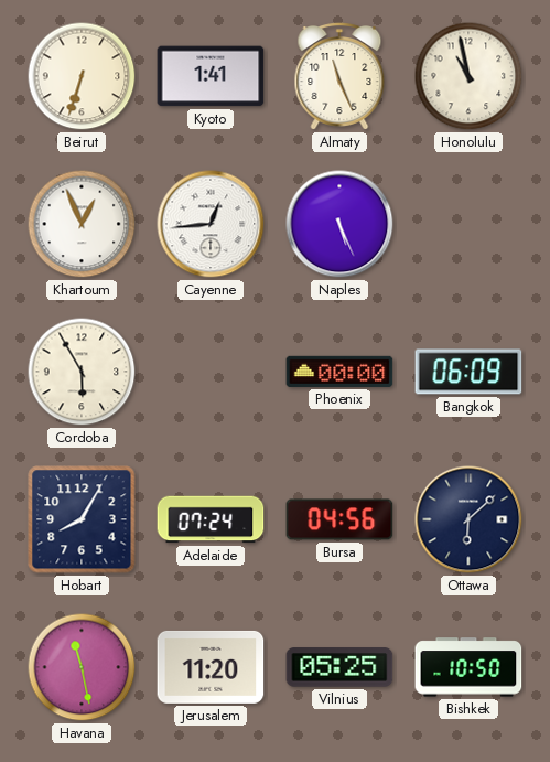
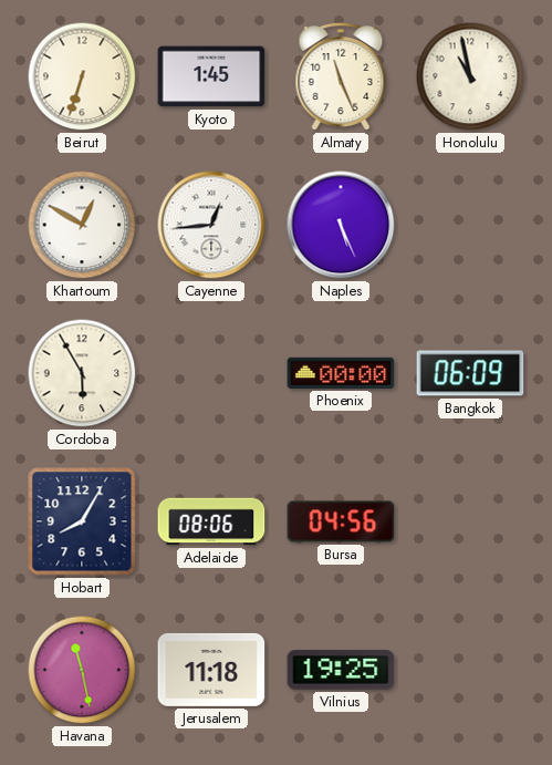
Kyoto: 1:41 -> 1:45
Khartoum: 12:56 -> 12:50
Adelaide: 07:24 -> 08:06
Ottawa: 6:08 -> none
Jerusalem: 11:20 -> 11:18
Vilnius: 05:25 -> 19:25
Bishkek: 10:50 -> none
